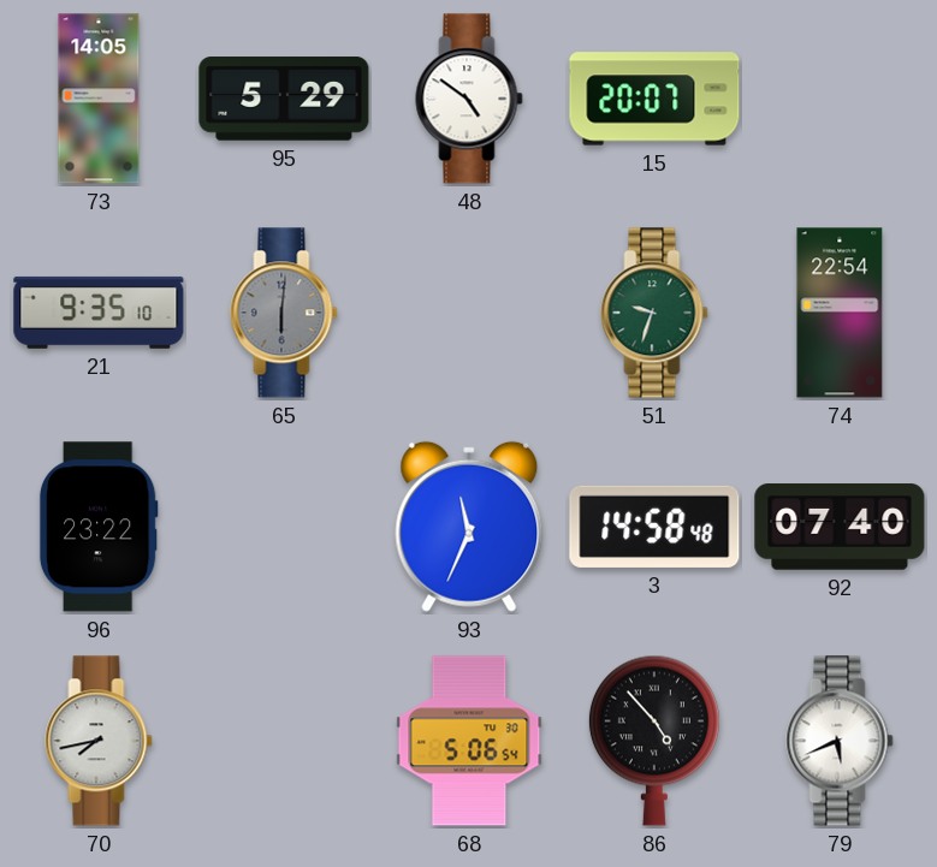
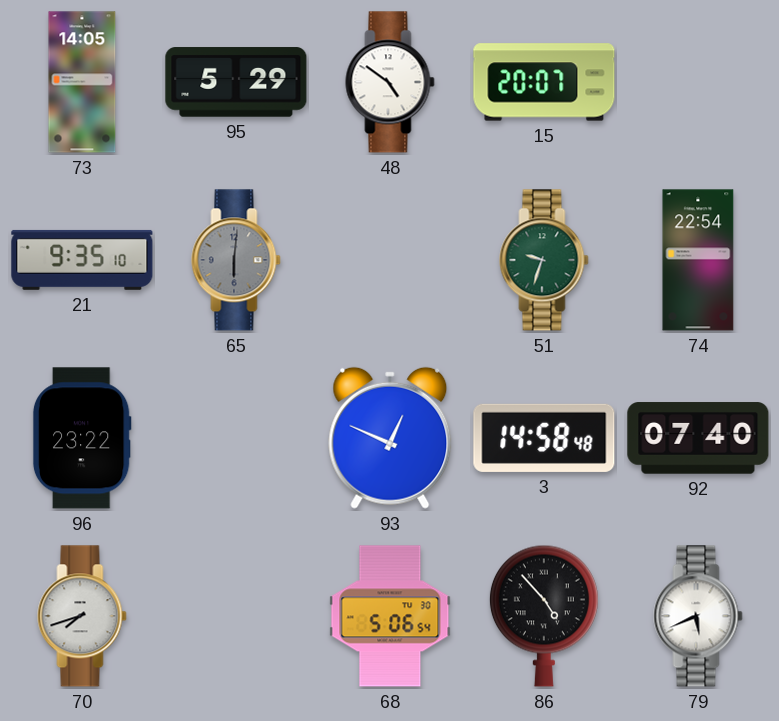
93: 11:34 -> 12:49
70: 7:43 -> 7:42
